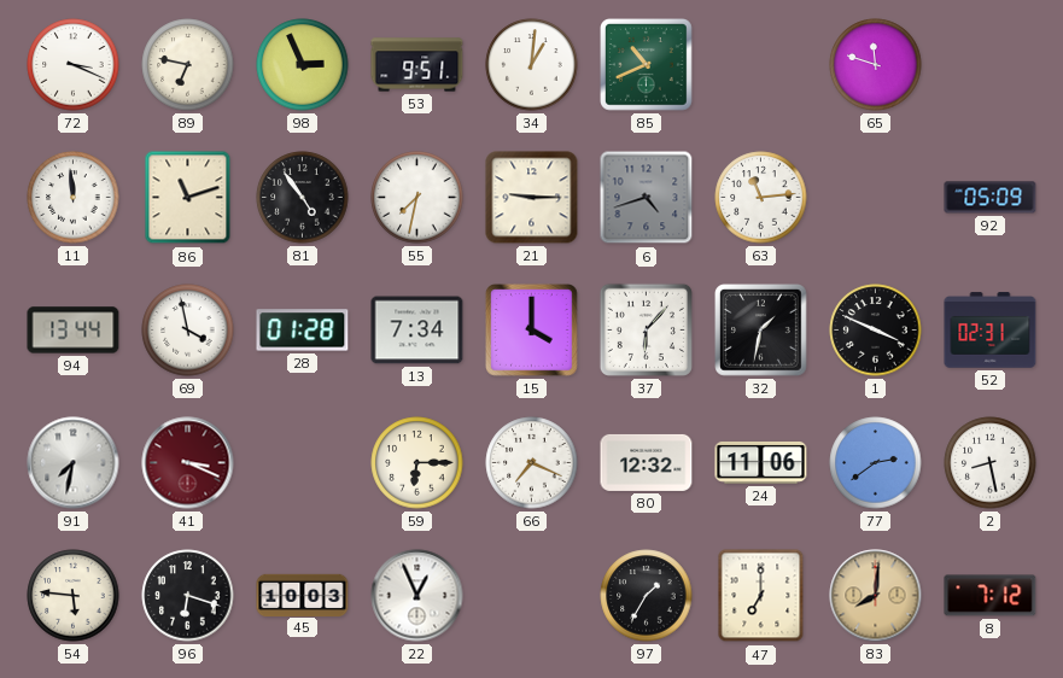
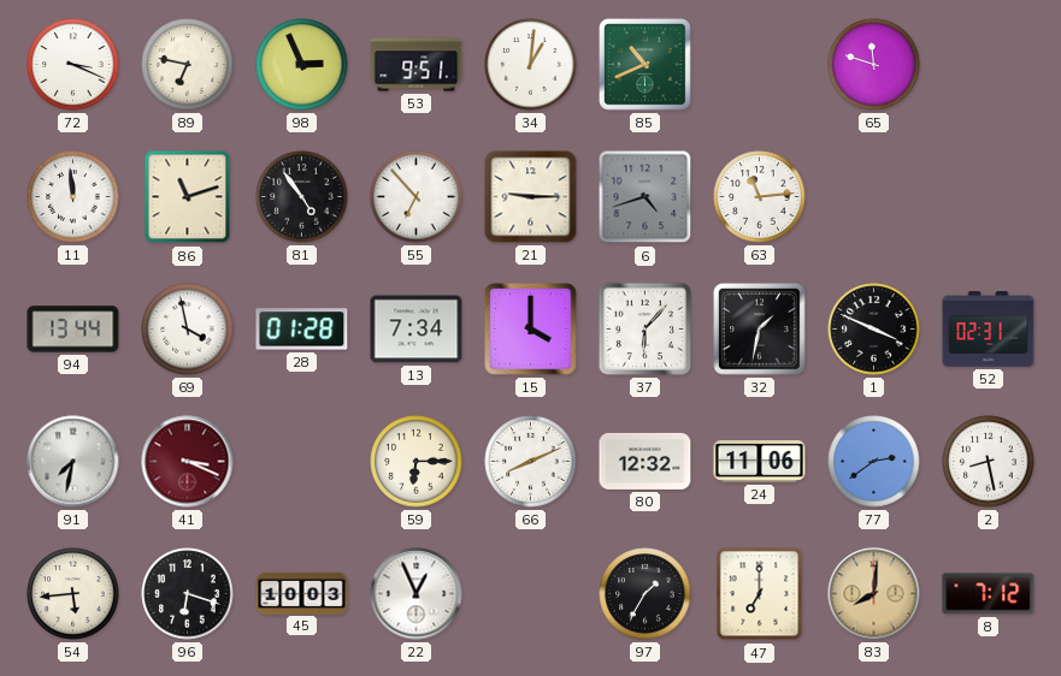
55: 7:32 -> 6:53
92: 05:09 -> none
66: 7:19 -> 8:11
54: 5:46 -> 5:44
